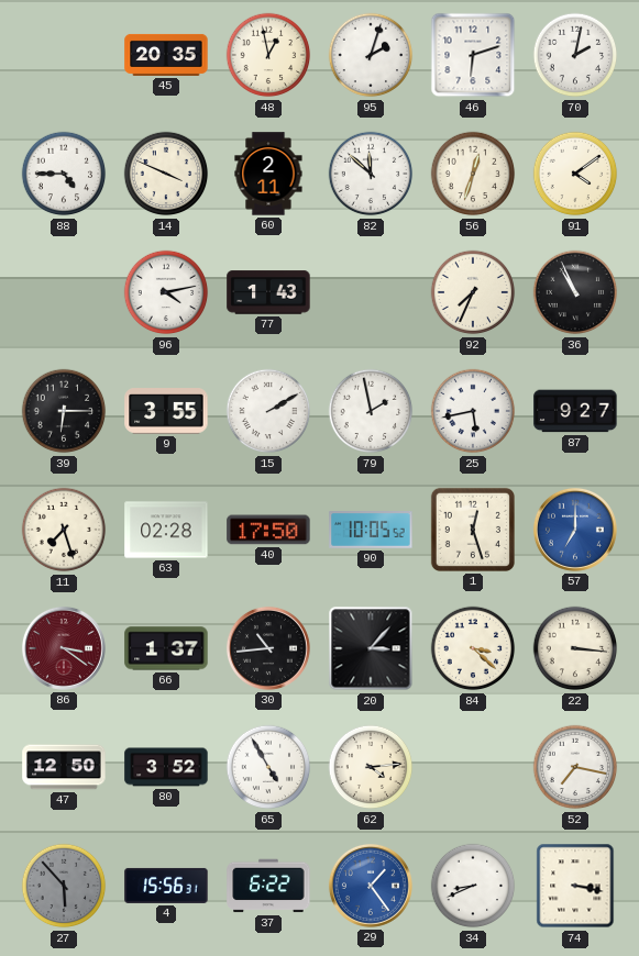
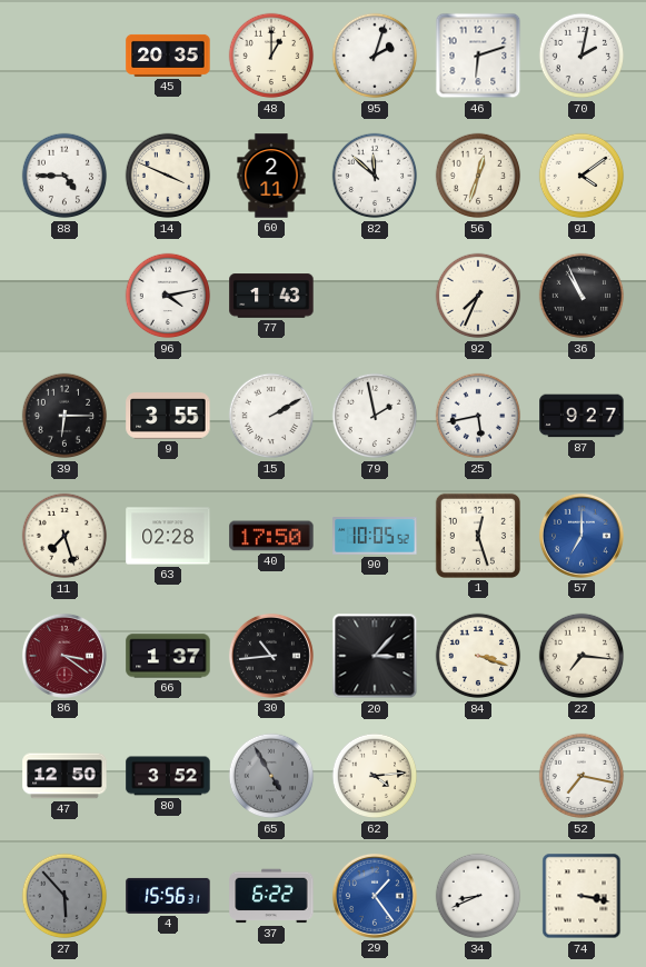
48: 12:58 -> 1:00
84: 3:22 -> 3:18
22: 3:16 -> 7:16
65 dial: white -> grey
